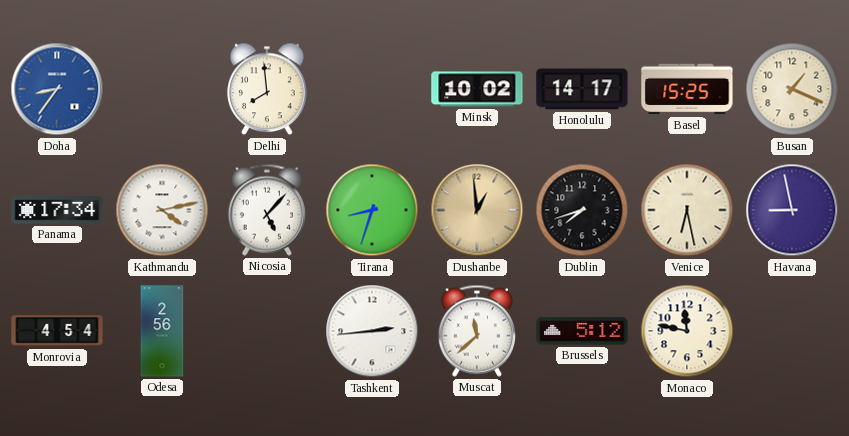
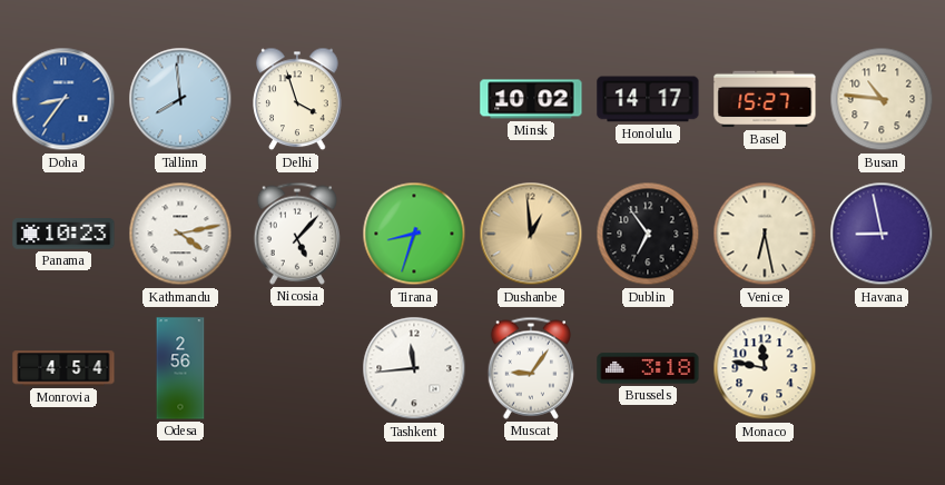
Tallinn: none -> 7:59
Delhi: 7:59 -> 3:57
Basel: 15:25 -> 15:27
Busan: 1:19 -> 10:46
Panama: 17:34 -> 10:23
Dublin: 7:42 -> 6:54
Tashkent: 2:44 -> 11:44
Muscat: 11:38 -> 9:06
Brussels: 5:12 -> 3:18
